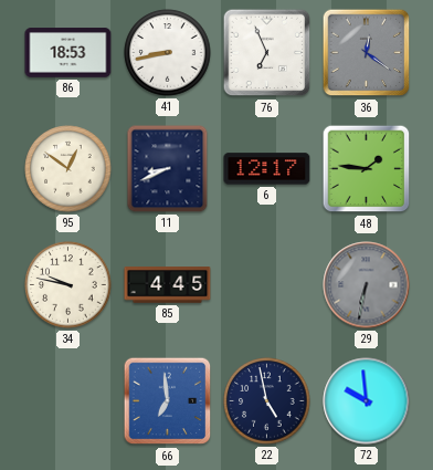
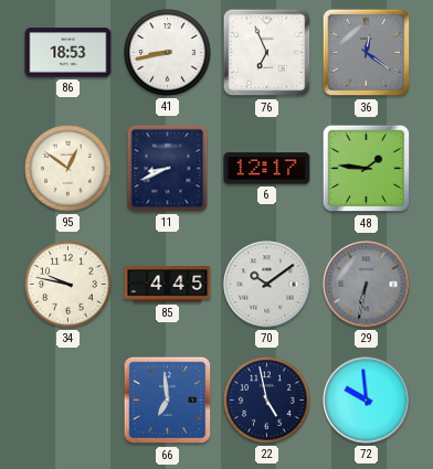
70: none -> 10:09
